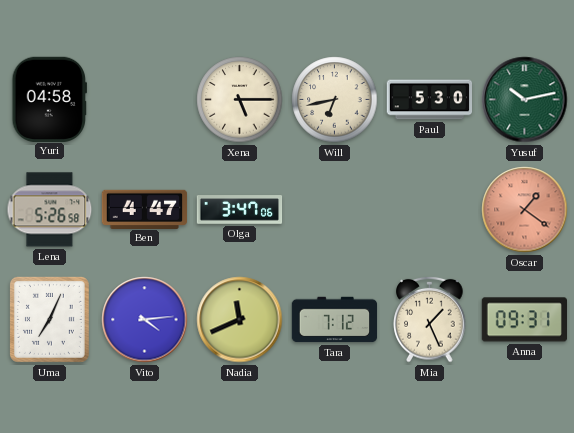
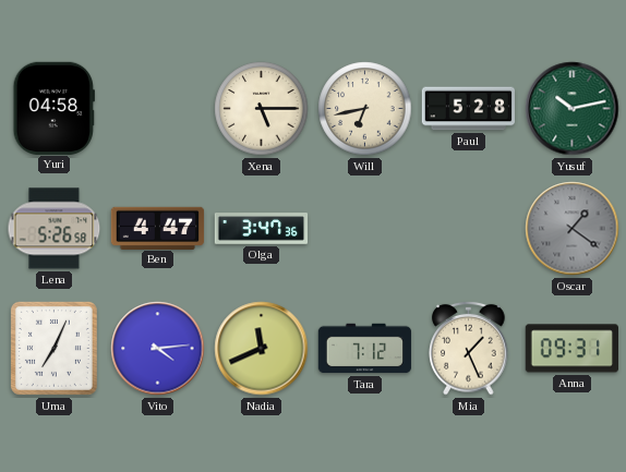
Paul: 5:30 -> 5:28
Olga: 3:47:06 -> 3:47:36
Oscar dial: salmon -> grey
